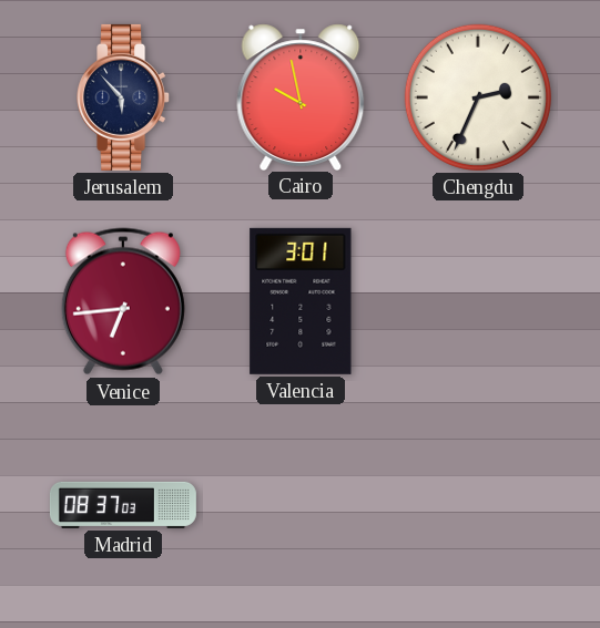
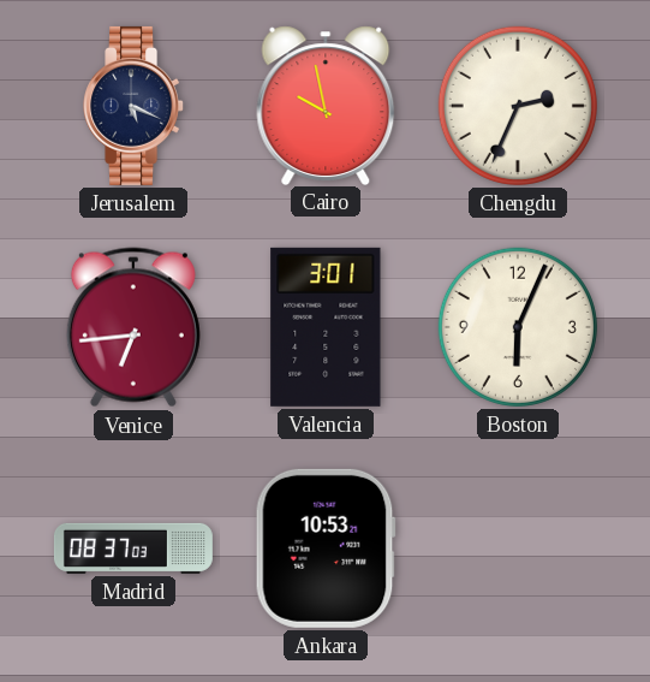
Jerusalem: 5:53 -> 5:19
Boston: none -> 6:04
Ankara: none -> 10:53
